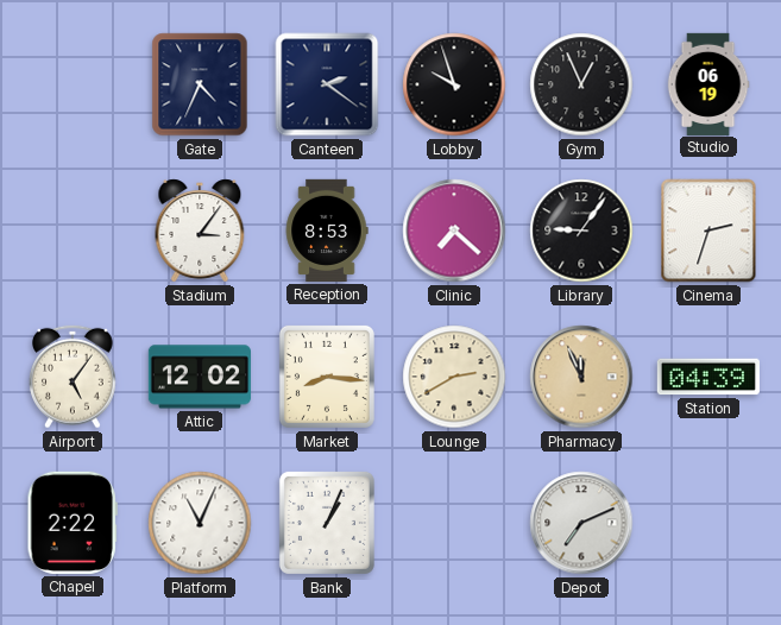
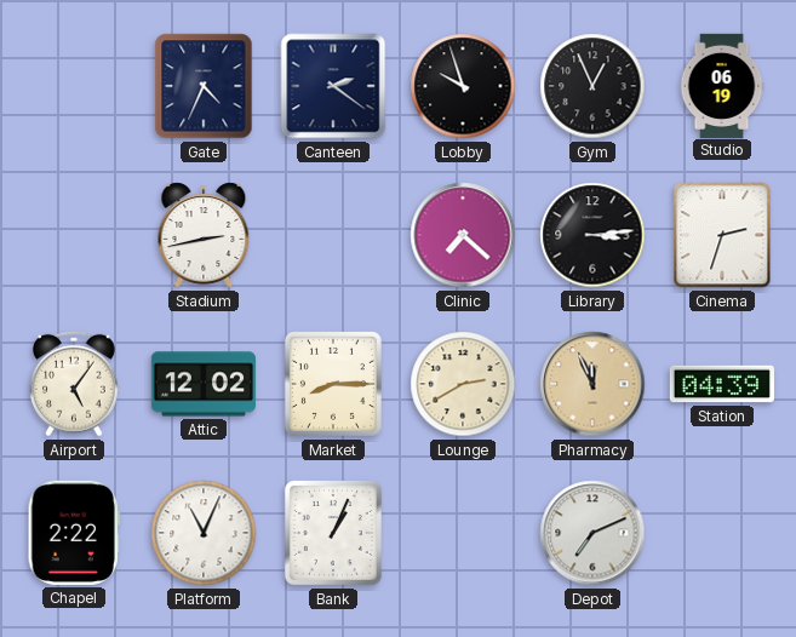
Stadium: 3:06 -> 2:43
Reception: 8:53 -> none
Library: 9:06 -> 3:14
Market: 8:16 -> 8:15
